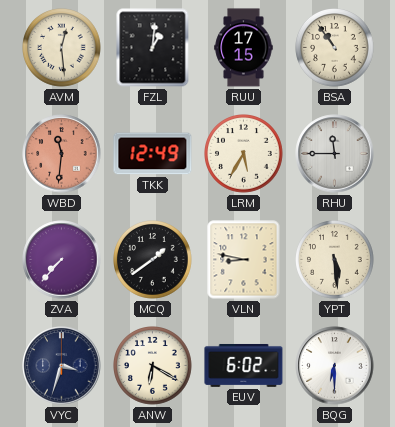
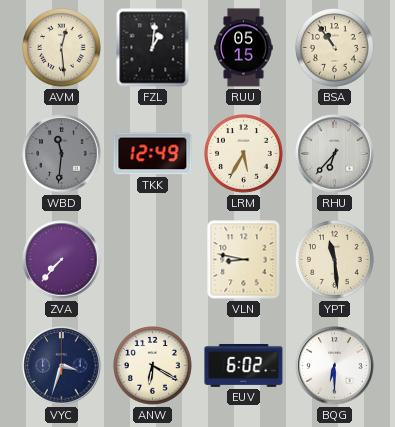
RUU: 17:15 -> 05:15
WBD dial: salmon -> grey
RHU: 11:45 -> 6:37
MCQ: 1:39 -> none
YPT: 5:29 -> 11:29
